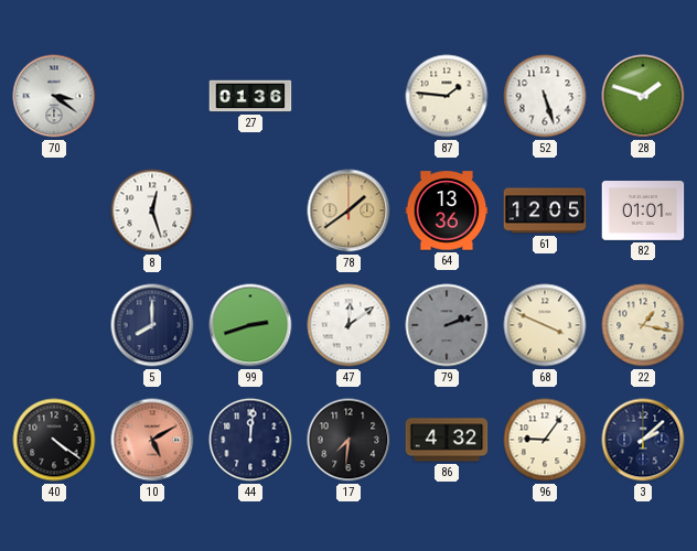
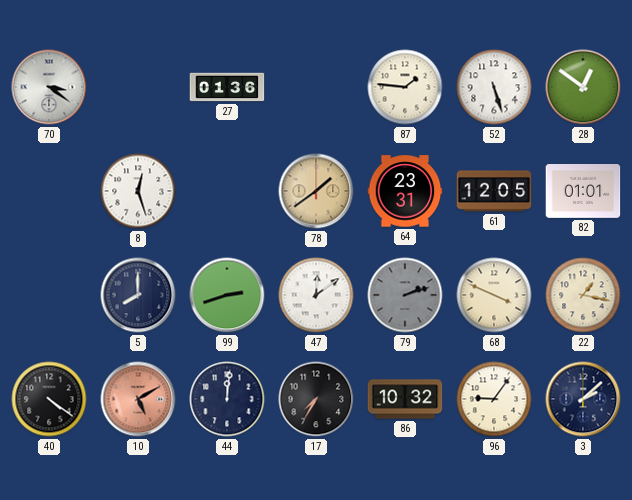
28: 1:48 -> 12:51
64: 13:36 -> 23:31
17: 7:31 -> 7:35
86: 4:32 -> 10:32
